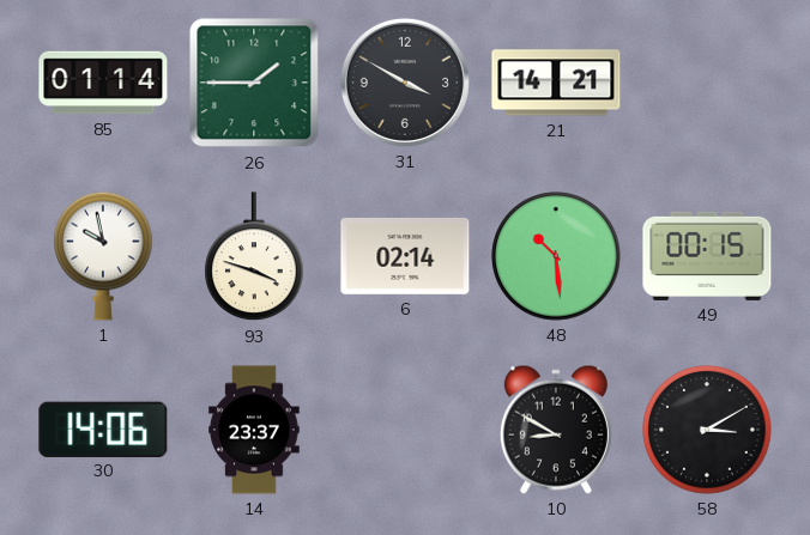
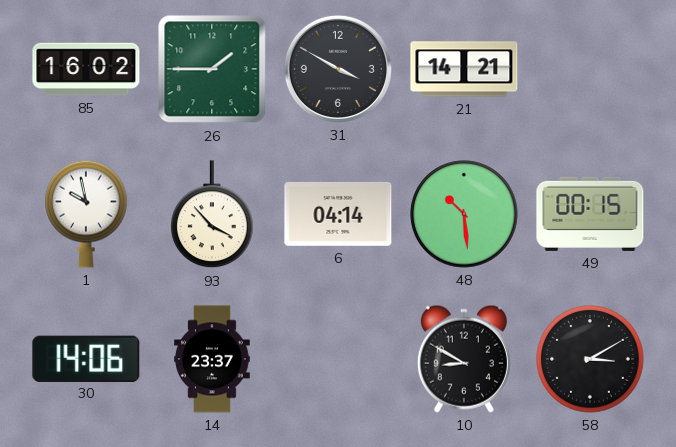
85: 01:14 -> 16:02
93: 3:48 -> 3:53
6: 02:14 -> 04:14
